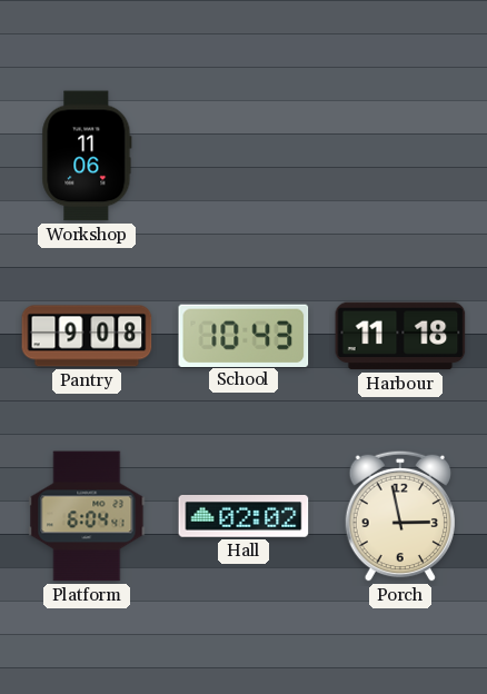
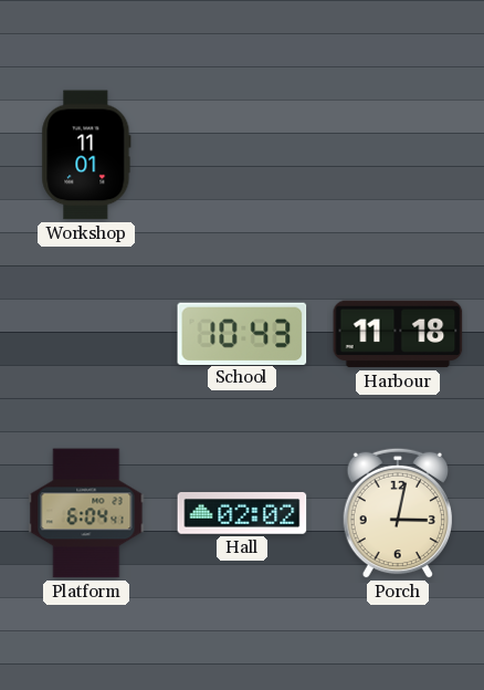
Workshop: 11:06 -> 11:01
Pantry: 9:08 -> none
Porch: 2:58 -> 3:02
